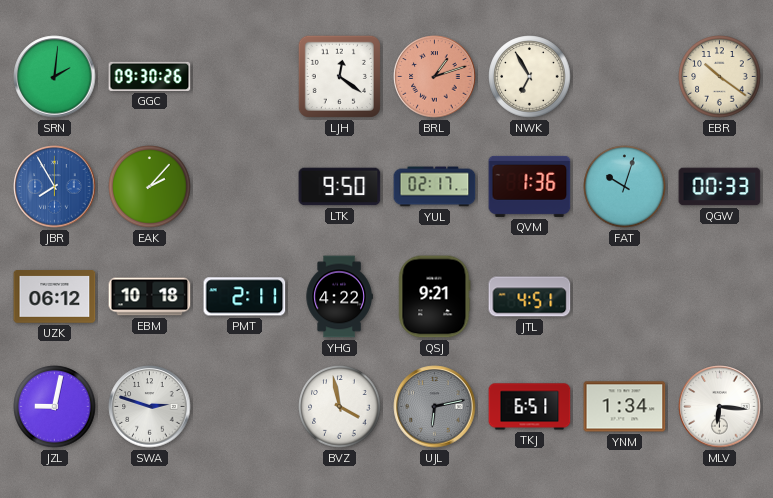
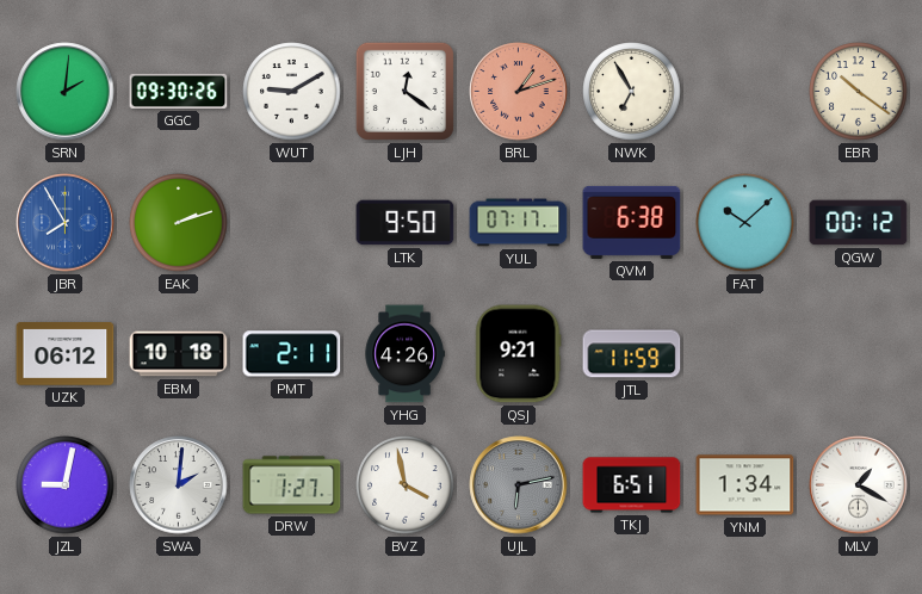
WUT: none -> 9:10
EAK: 2:07 -> 2:12
YUL: 02:17 -> 07:17
QVM: 1:36 -> 6:38
FAT: 10:03 -> 10:08
QGW: 00:33 -> 00:12
YHG: 4:22 -> 4:26
JTL: 4:51 -> 11:59
SWA: 2:48 -> 2:01
DRW: none -> 1:27
MLV: 6:16 -> 1:20
